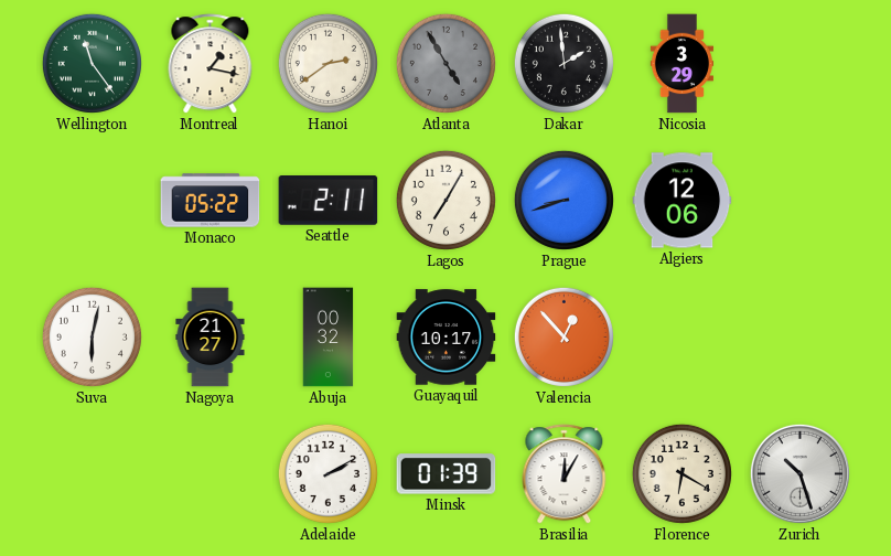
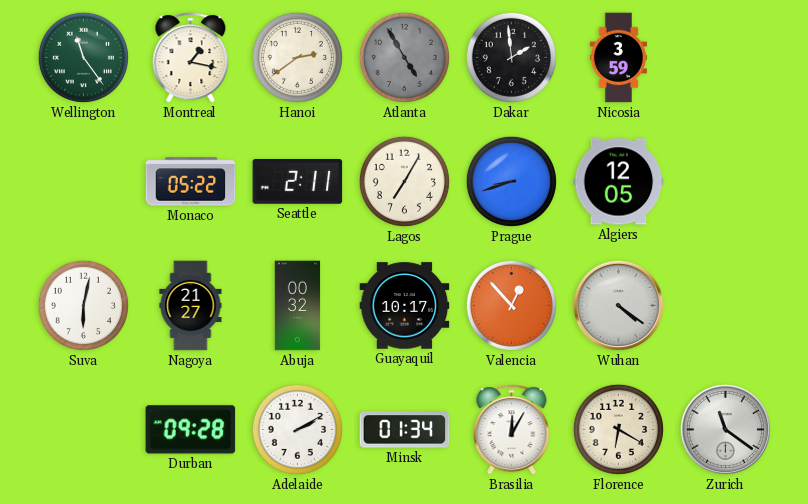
Nicosia: 3:29 -> 3:59
Algiers: 12:06 -> 12:05
Wuhan: none -> 4:21
Durban: none -> 09:28
Minsk: 01:39 -> 01:34
Zurich: 10:27 -> 11:21
